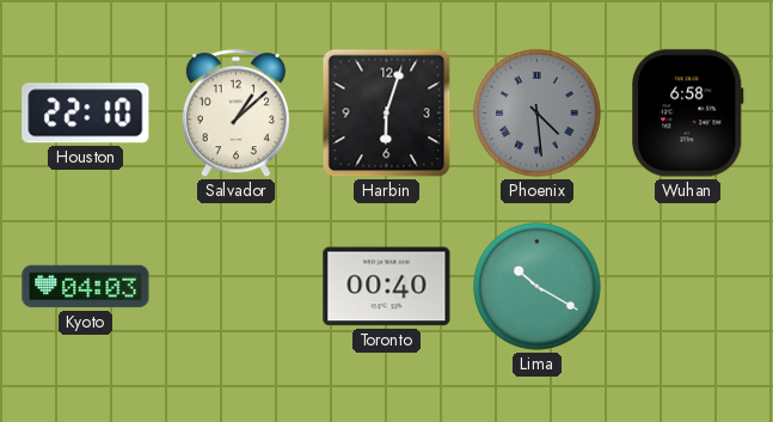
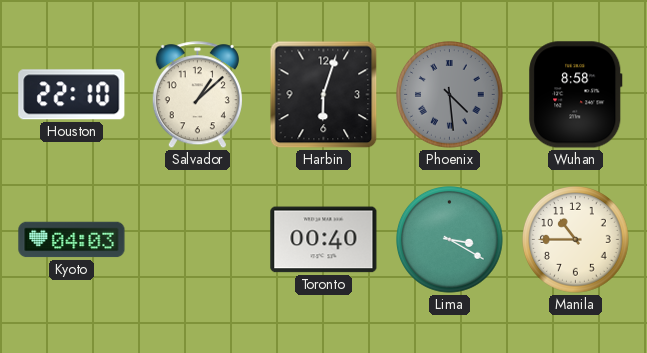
Wuhan: 6:58 -> 8:58
Lima: 10:20 -> 3:20
Manila: none -> 10:45
